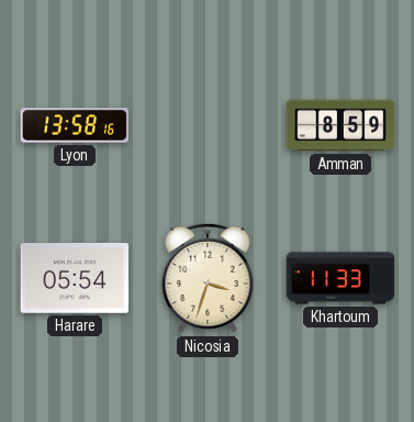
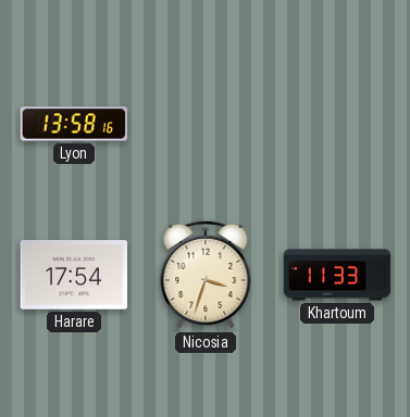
Amman: 8:59 -> none
Harare: 05:54 -> 17:54
